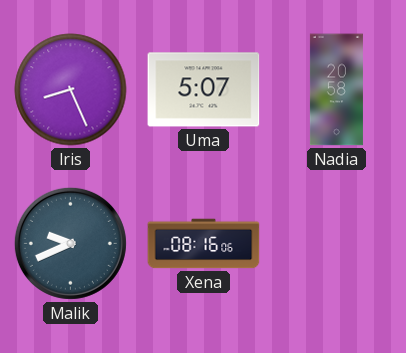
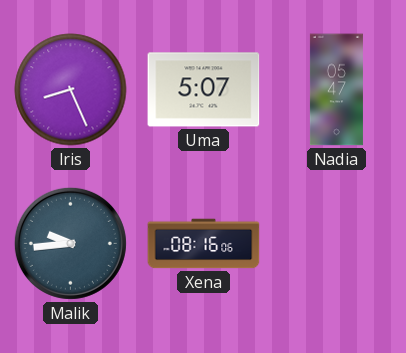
Nadia: 20:58 -> 05:47
Malik: 9:41 -> 9:44
